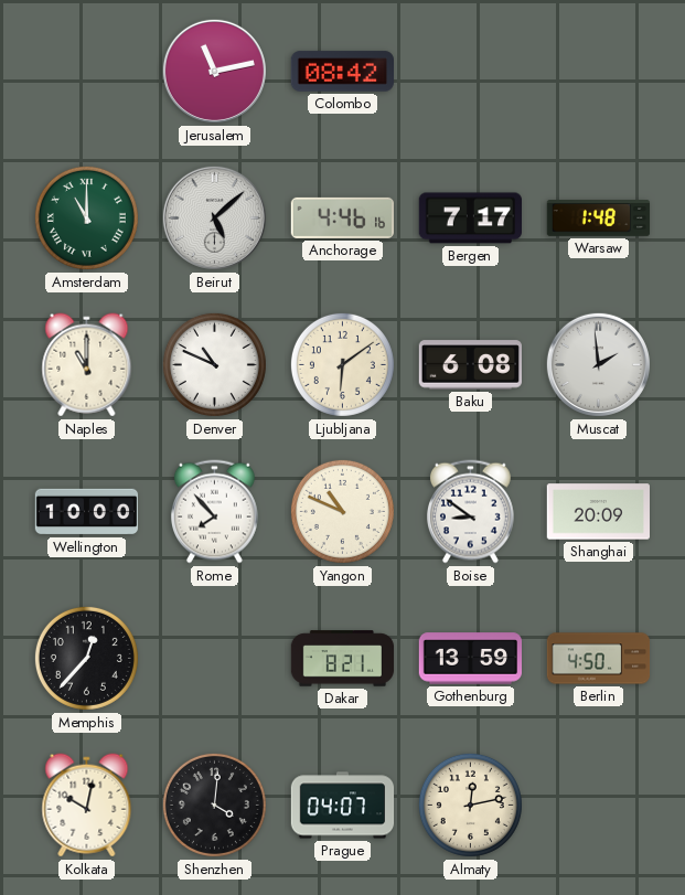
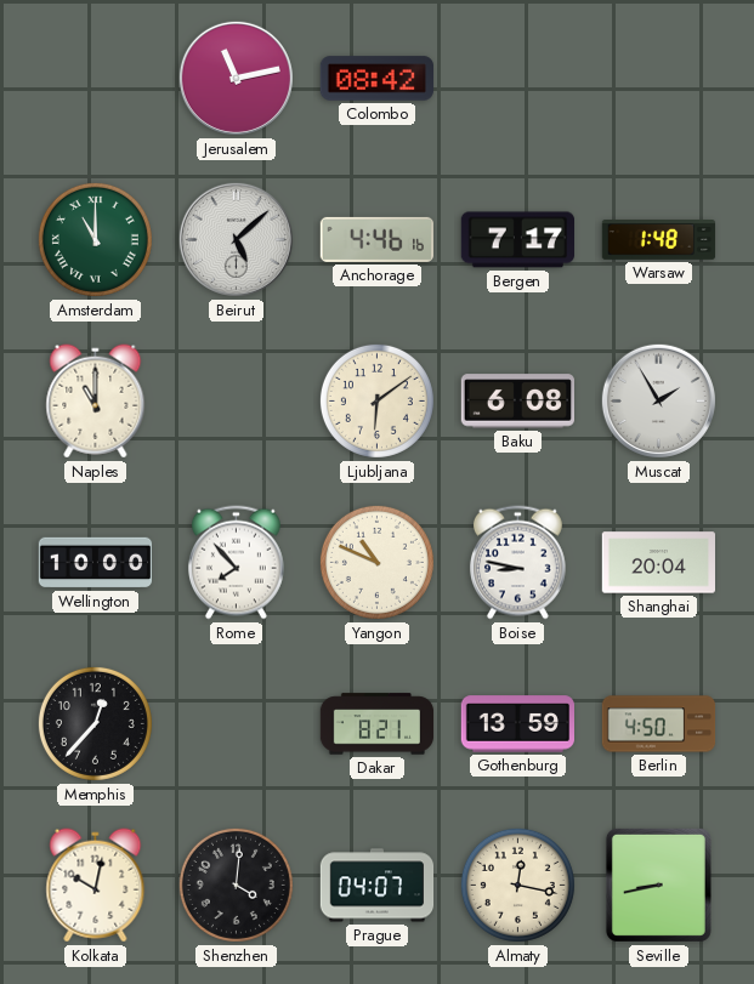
Denver: 10:49 -> none
Muscat: 1:59 -> 1:55
Boise: 8:51 -> 8:47
Shanghai: 20:09 -> 20:04
Almaty: 12:13 -> 12:17
Seville: none -> 8:43
